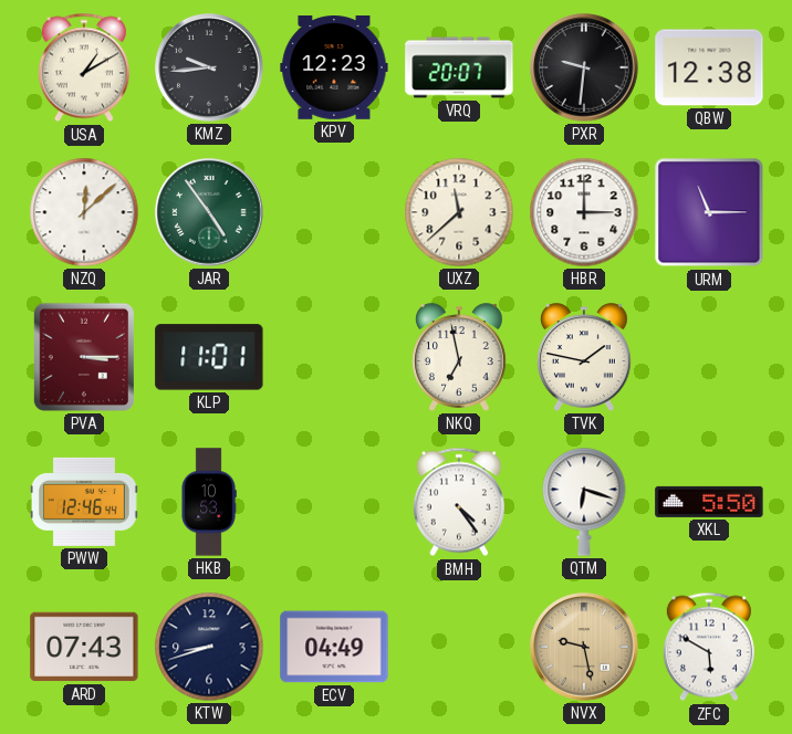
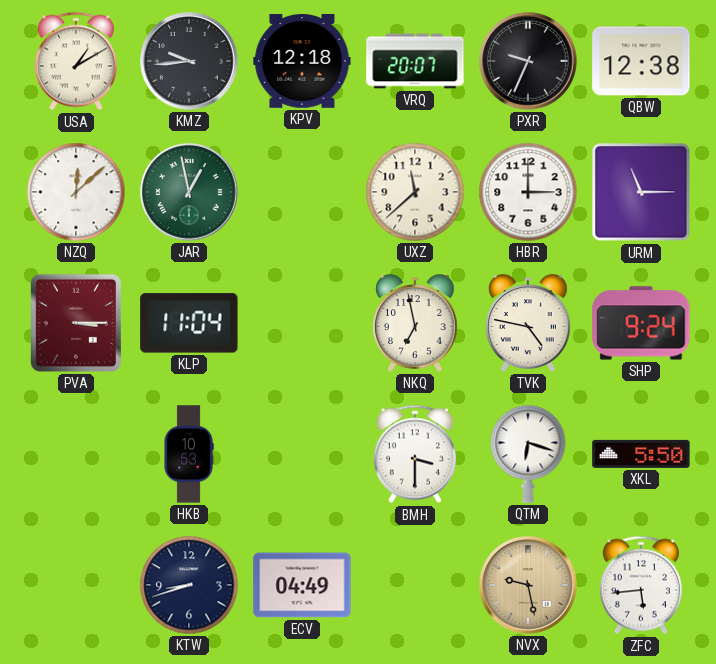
KPV: 12:23 -> 12:18
PXR: 9:31 -> 9:34
JAR: 4:54 -> 12:58
KLP: 11:01 -> 11:04
TVK: 1:47 -> 4:47
SHP: none -> 9:24
PWW: 12:46 -> none
BMH: 4:24 -> 3:30
ARD: 07:43 -> none
ZFC: 5:50 -> 5:44
